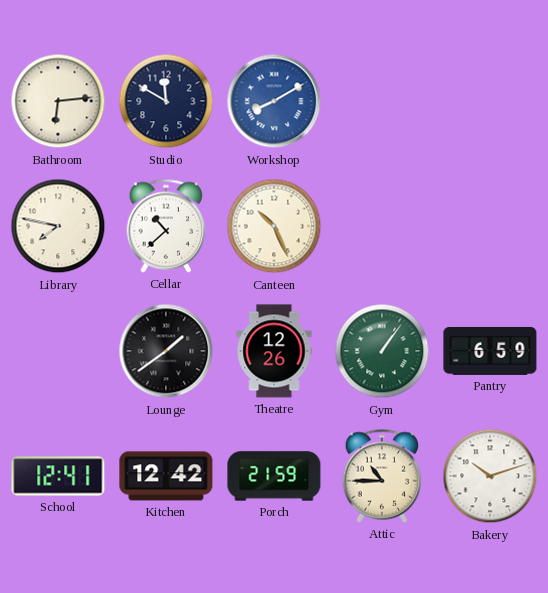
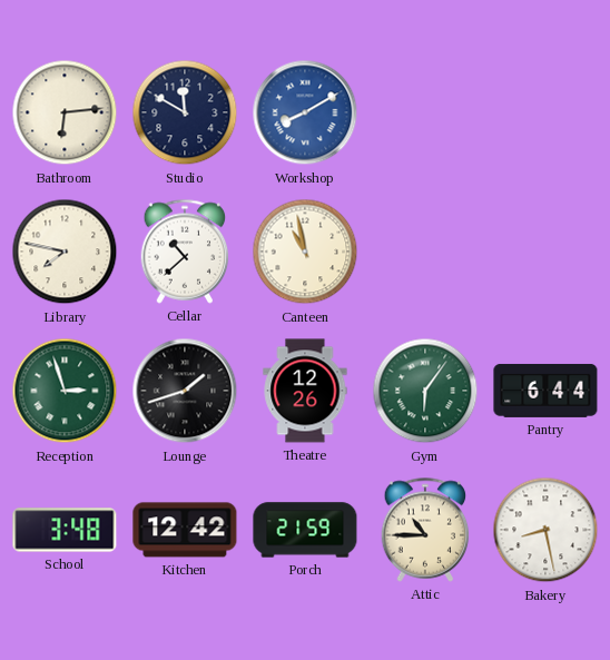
Canteen: 10:26 -> 10:58
Reception: none -> 2:57
Lounge: 1:39 -> 1:42
Gym: 1:06 -> 6:06
Pantry: 6:59 -> 6:44
School: 12:41 -> 3:48
Bakery: 10:12 -> 8:28
